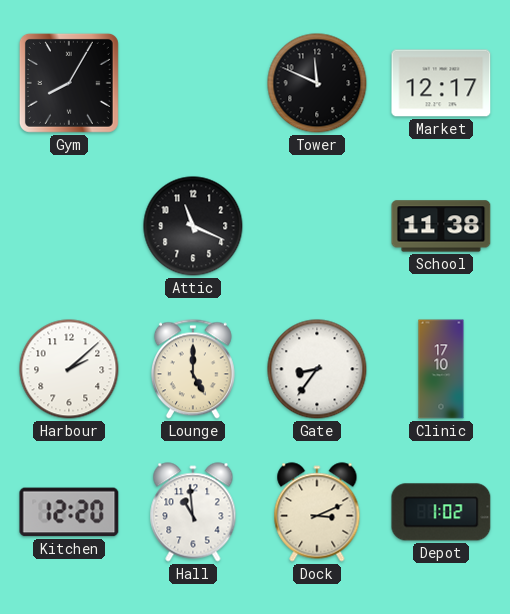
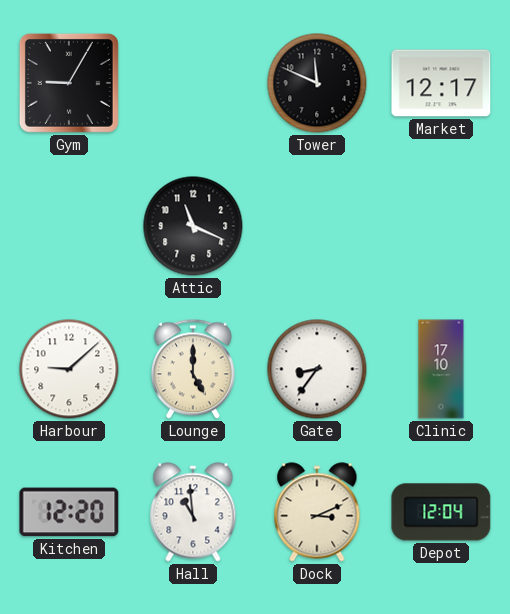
Gym: 8:05 -> 9:05
School: 11:38 -> none
Harbour: 2:08 -> 9:08
Depot: 1:02 -> 12:04
